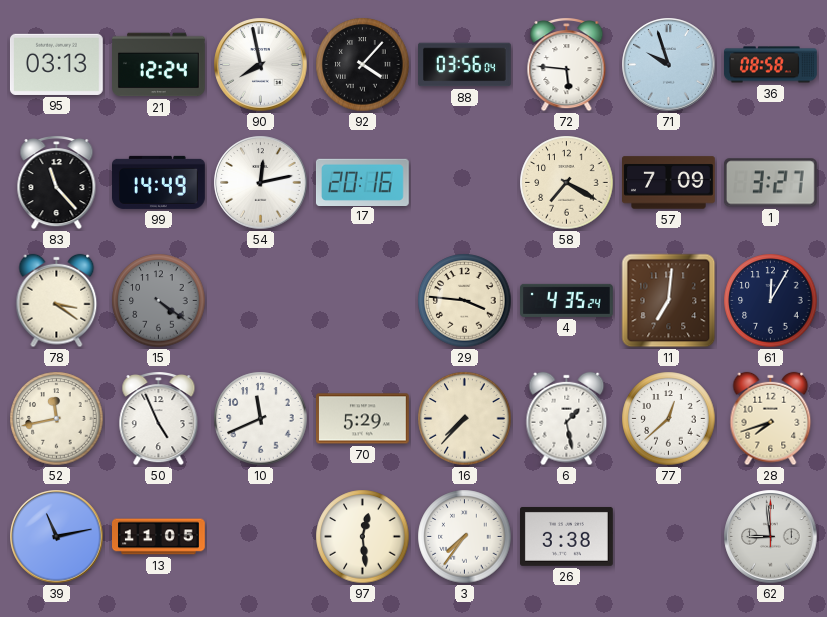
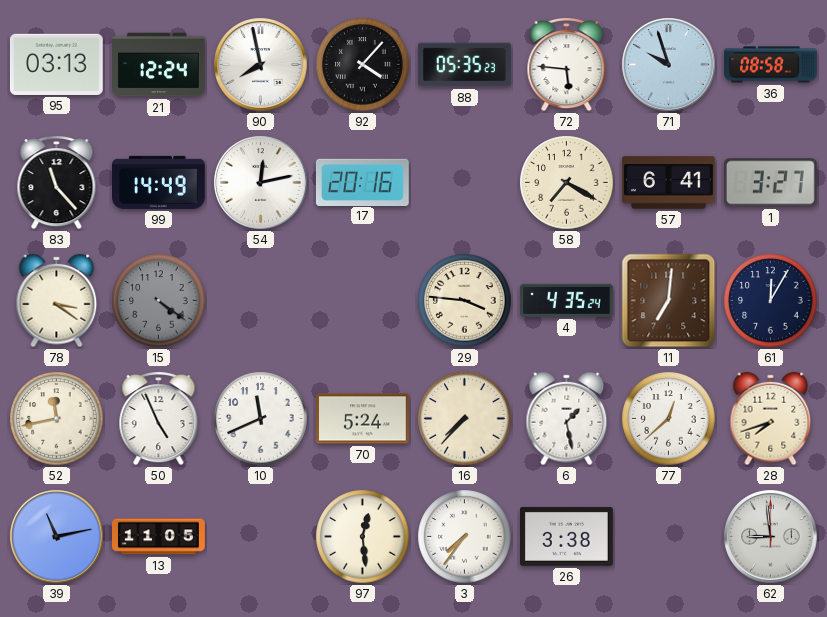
88: 03:56 -> 05:35
57: 7:09 -> 6:41
70: 5:29 -> 5:24
